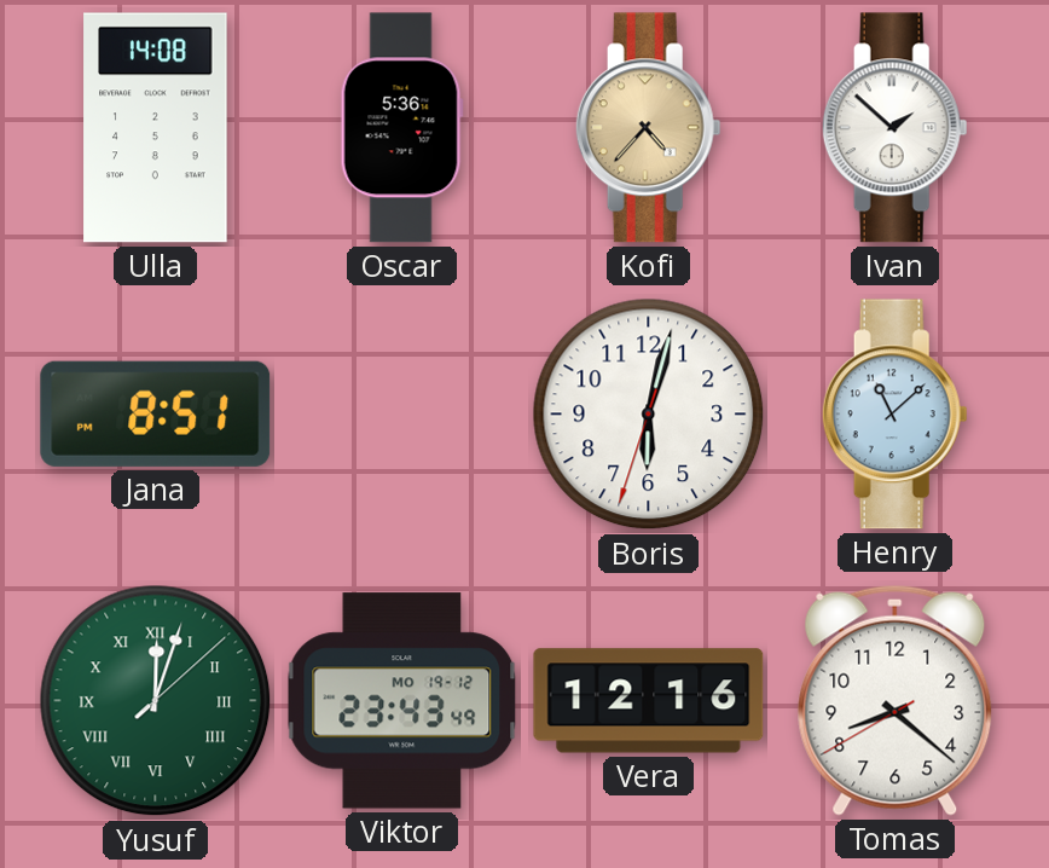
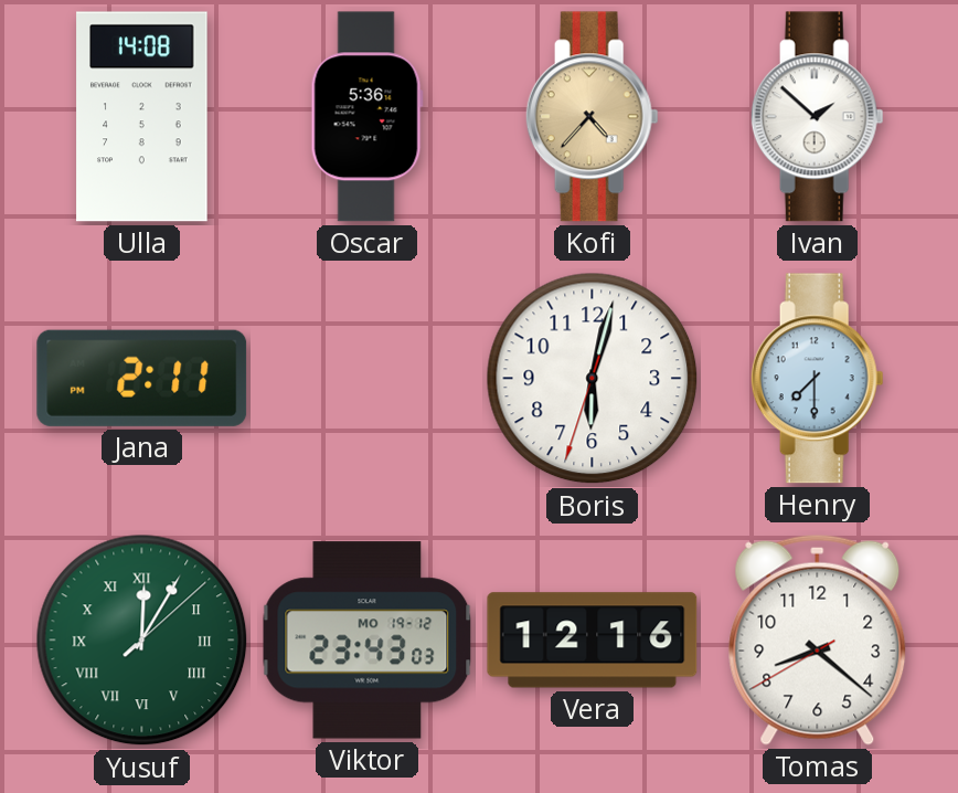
Jana: 8:51 -> 2:11
Henry: 11:08 -> 7:30
Yusuf: 12:03 -> 12:05
Viktor: 23:43:49 -> 23:43:03
